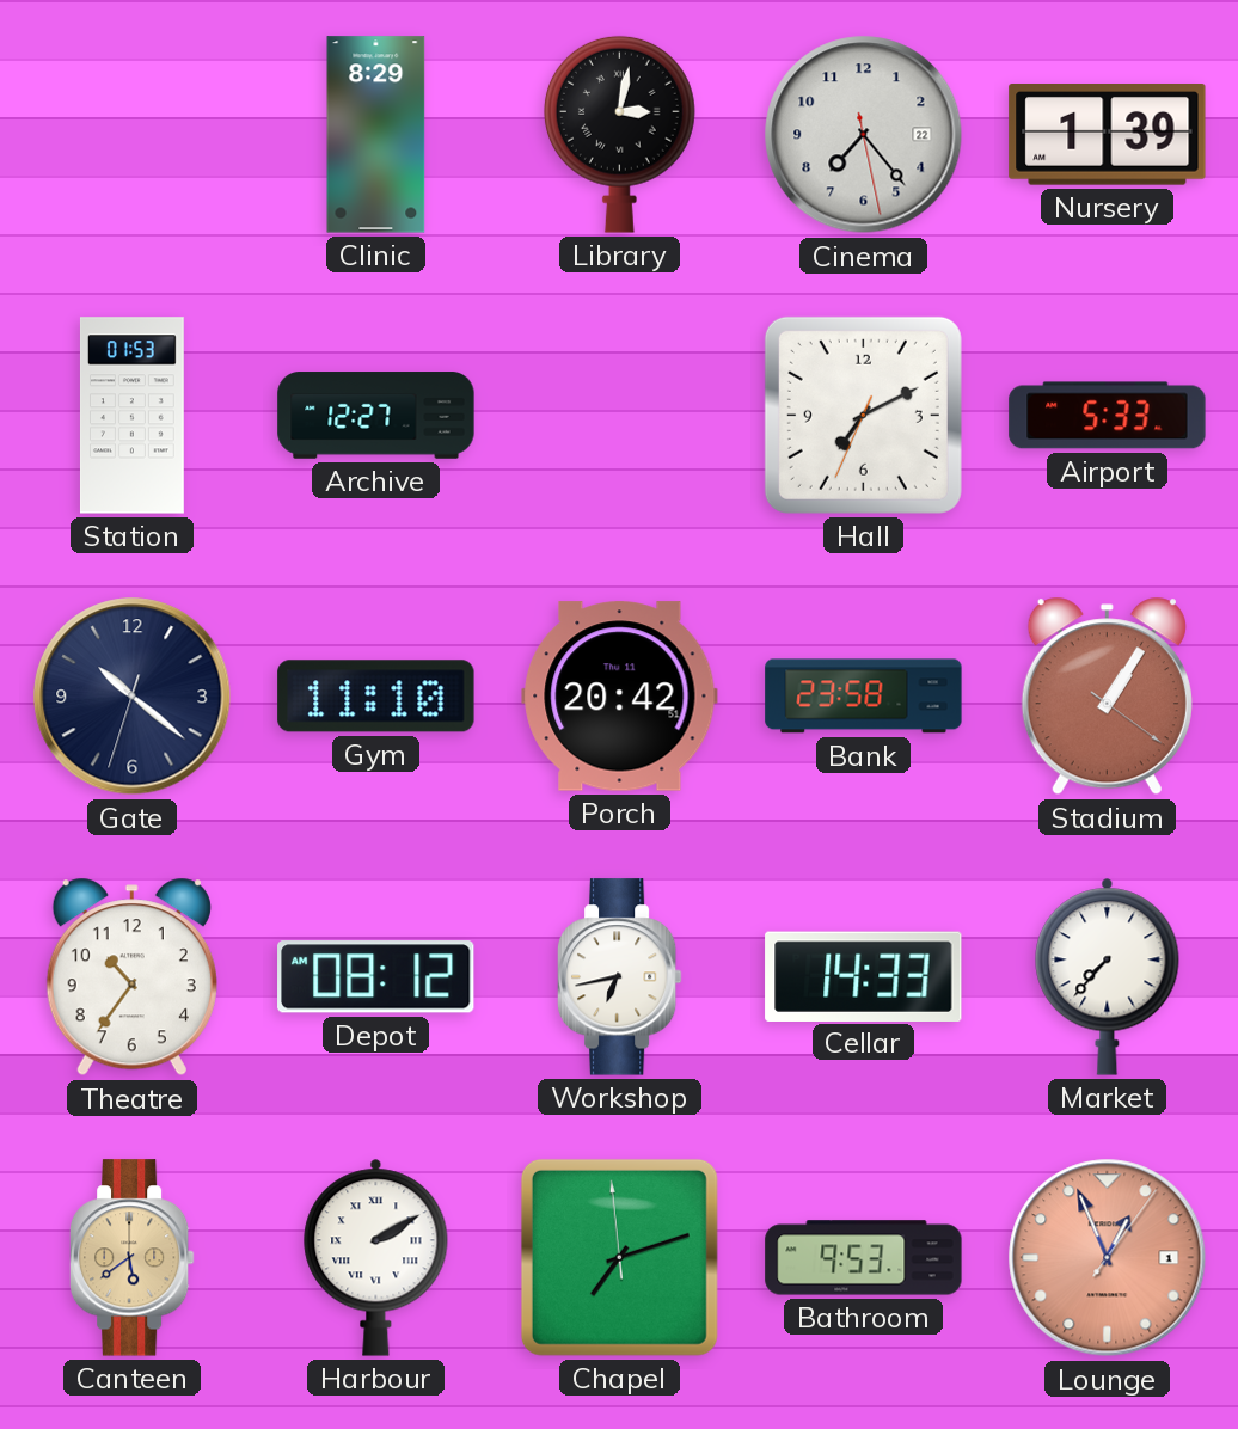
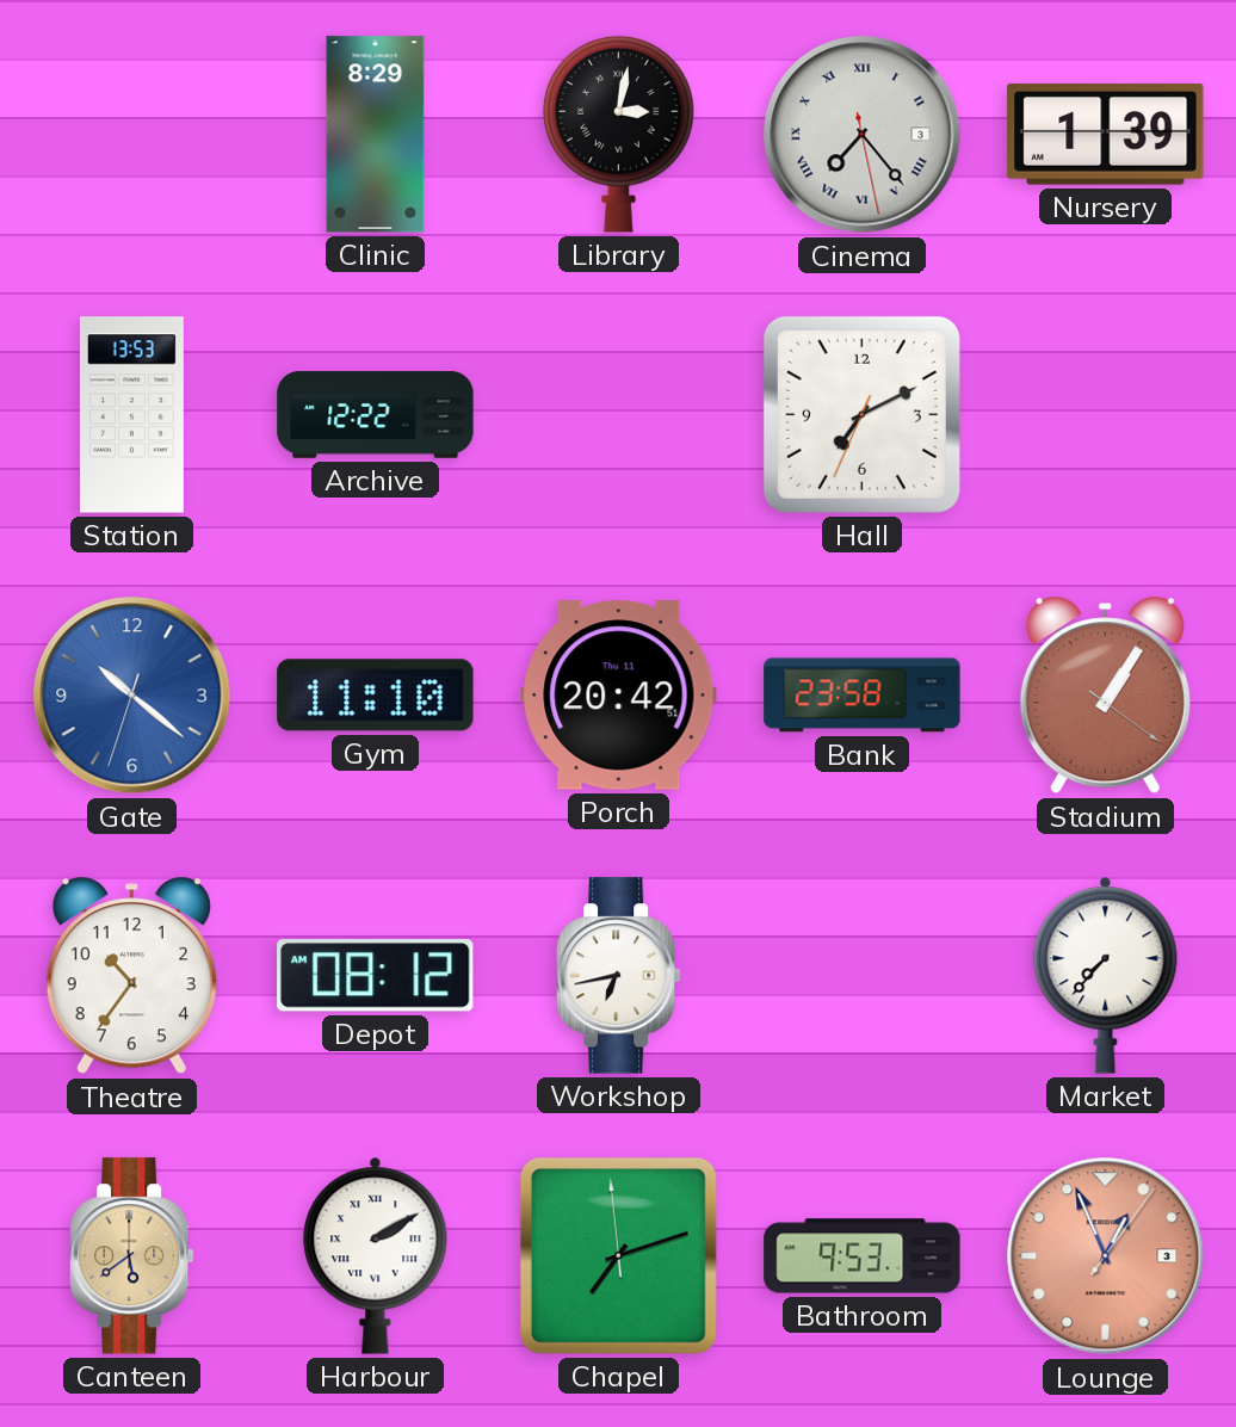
Cinema date: 22 -> 3
Cinema numerals: Arabic -> Roman
Station: 01:53 -> 13:53
Archive: 12:27 -> 12:22
Airport: 5:33 -> none
Gate dial: navy -> blue
Cellar: 14:33 -> none
Lounge date: 1 -> 3
